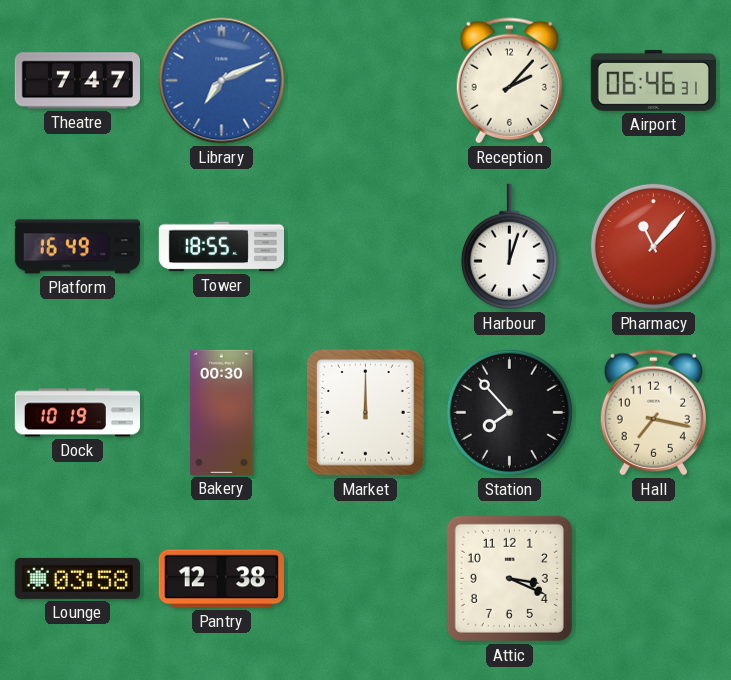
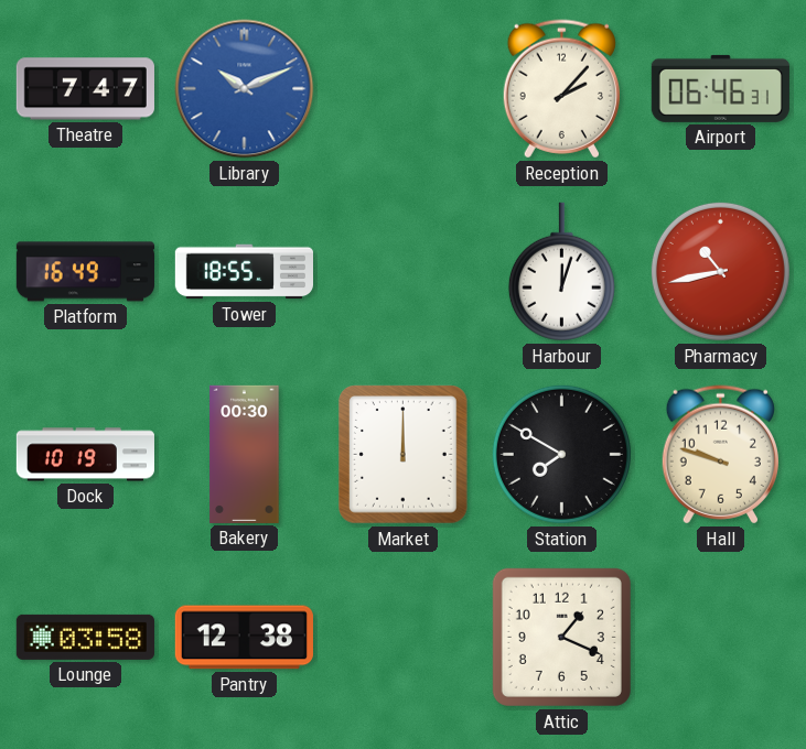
Library: 7:11 -> 10:11
Pharmacy: 11:07 -> 10:43
Station: 7:53 -> 7:50
Hall: 7:17 -> 9:48
Attic: 3:19 -> 1:19
